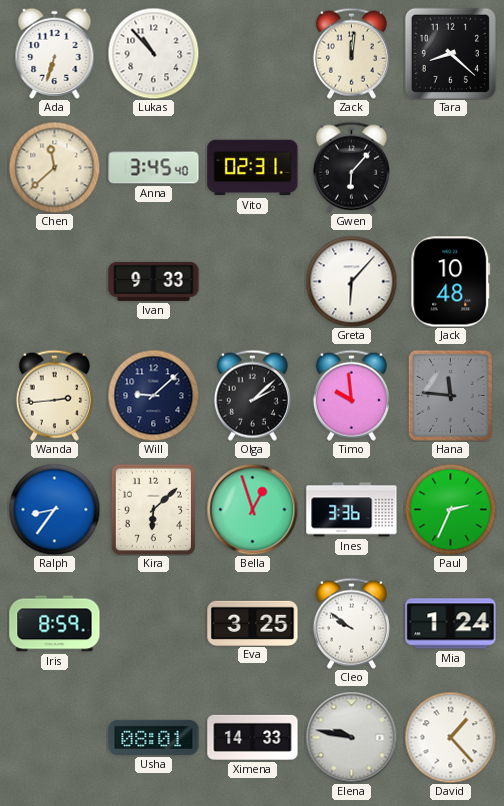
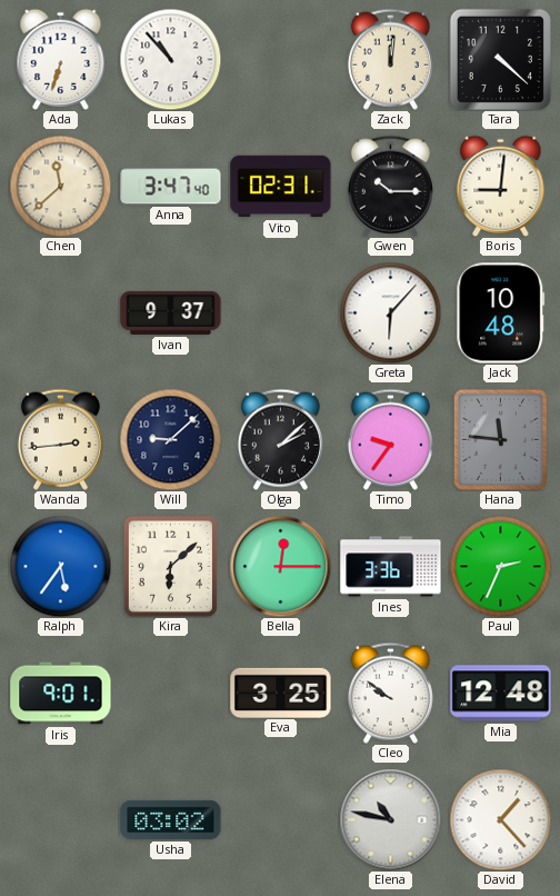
Tara: 8:22 -> 4:22
Anna: 3:45 -> 3:47
Gwen: 6:07 -> 10:15
Boris: none -> 9:01
Ivan: 9:33 -> 9:37
Timo: 9:59 -> 9:36
Ralph: 8:36 -> 5:36
Bella: 12:57 -> 12:15
Iris: 8:59 -> 9:01
Mia: 1:24 -> 12:48
Usha: 08:01 -> 03:02
Ximena: 14:33 -> none
Elena: 9:47 -> 10:47
